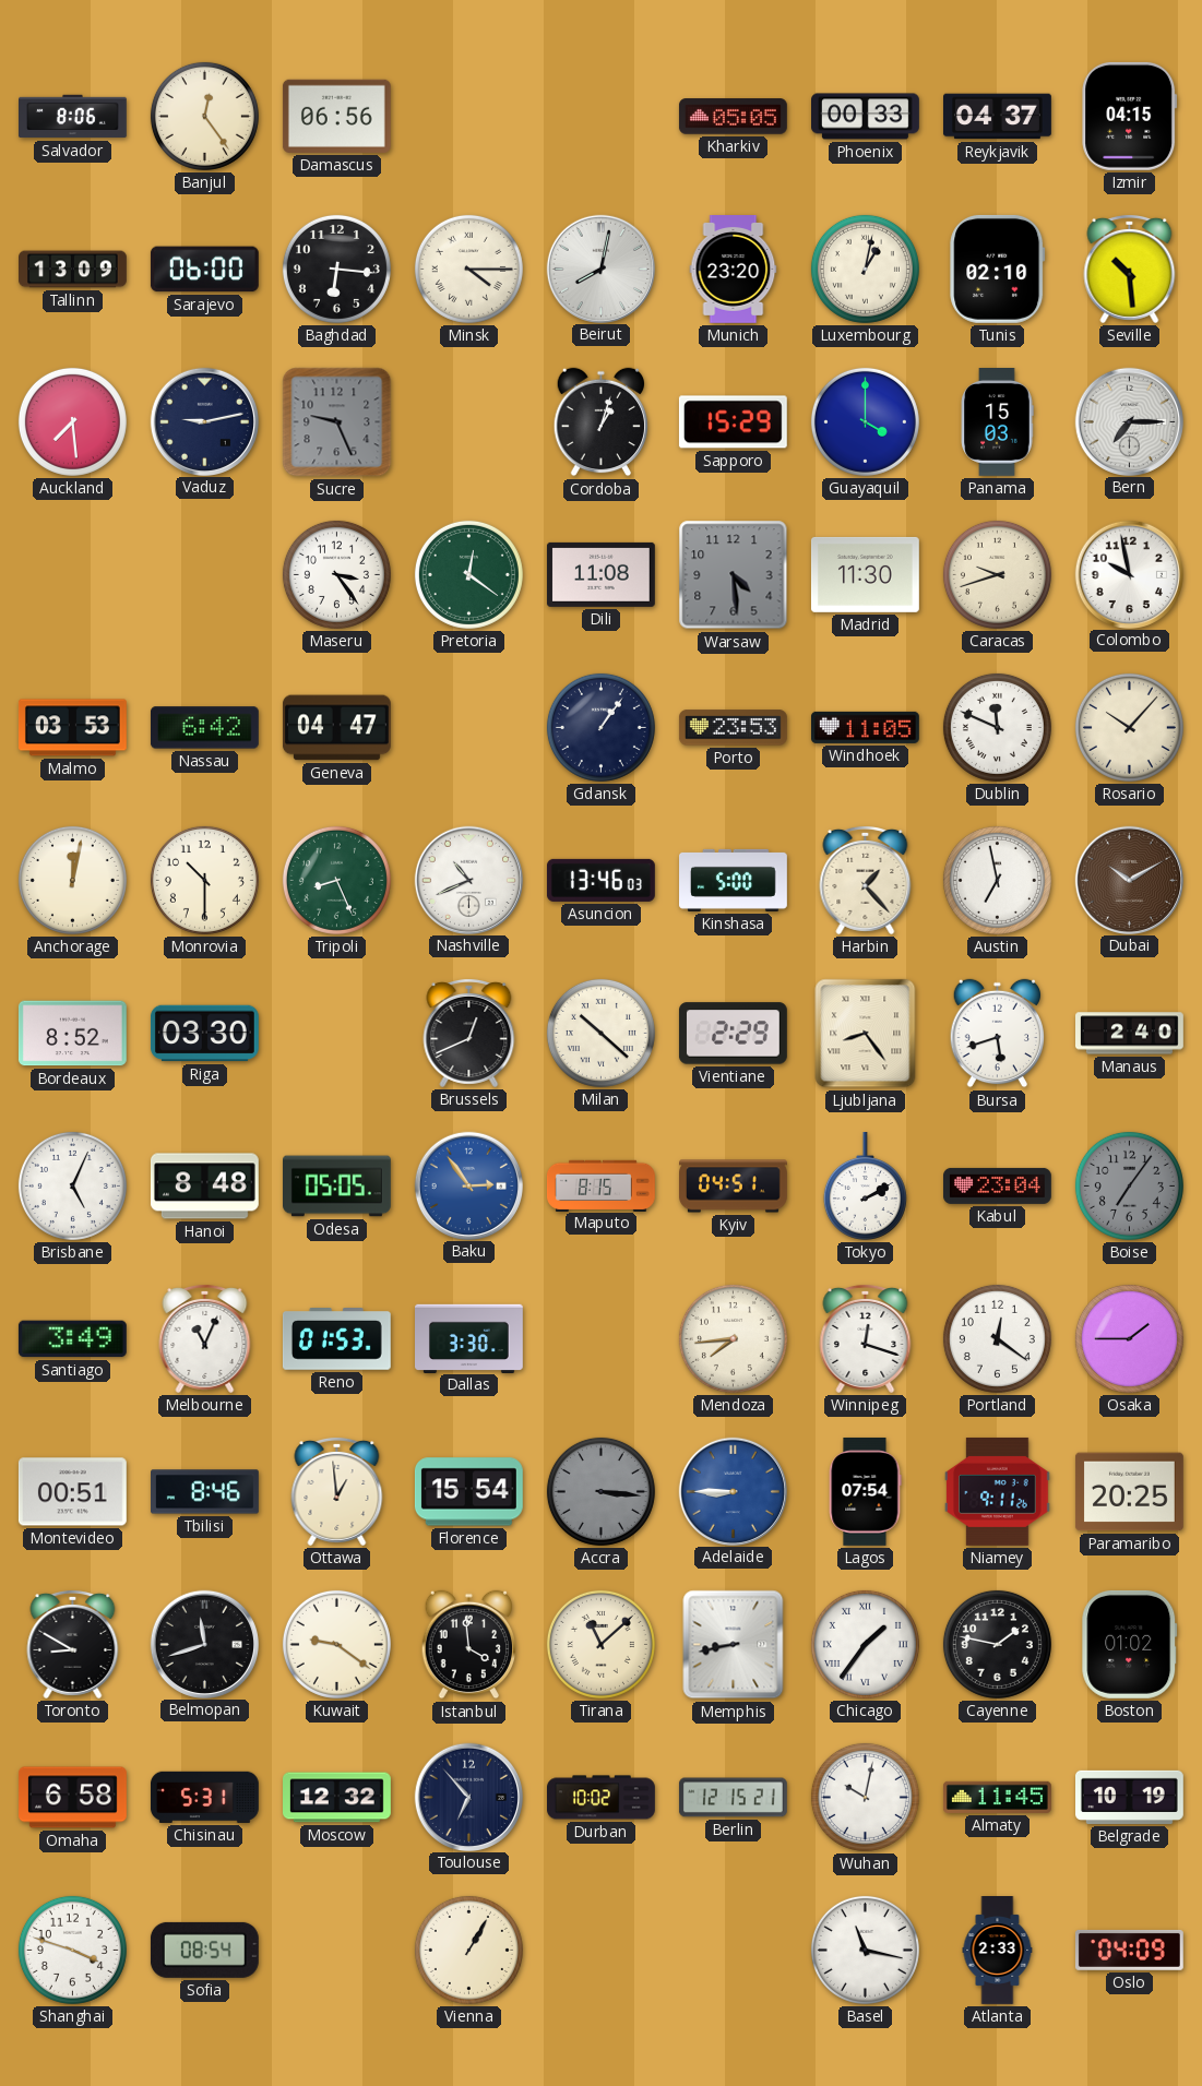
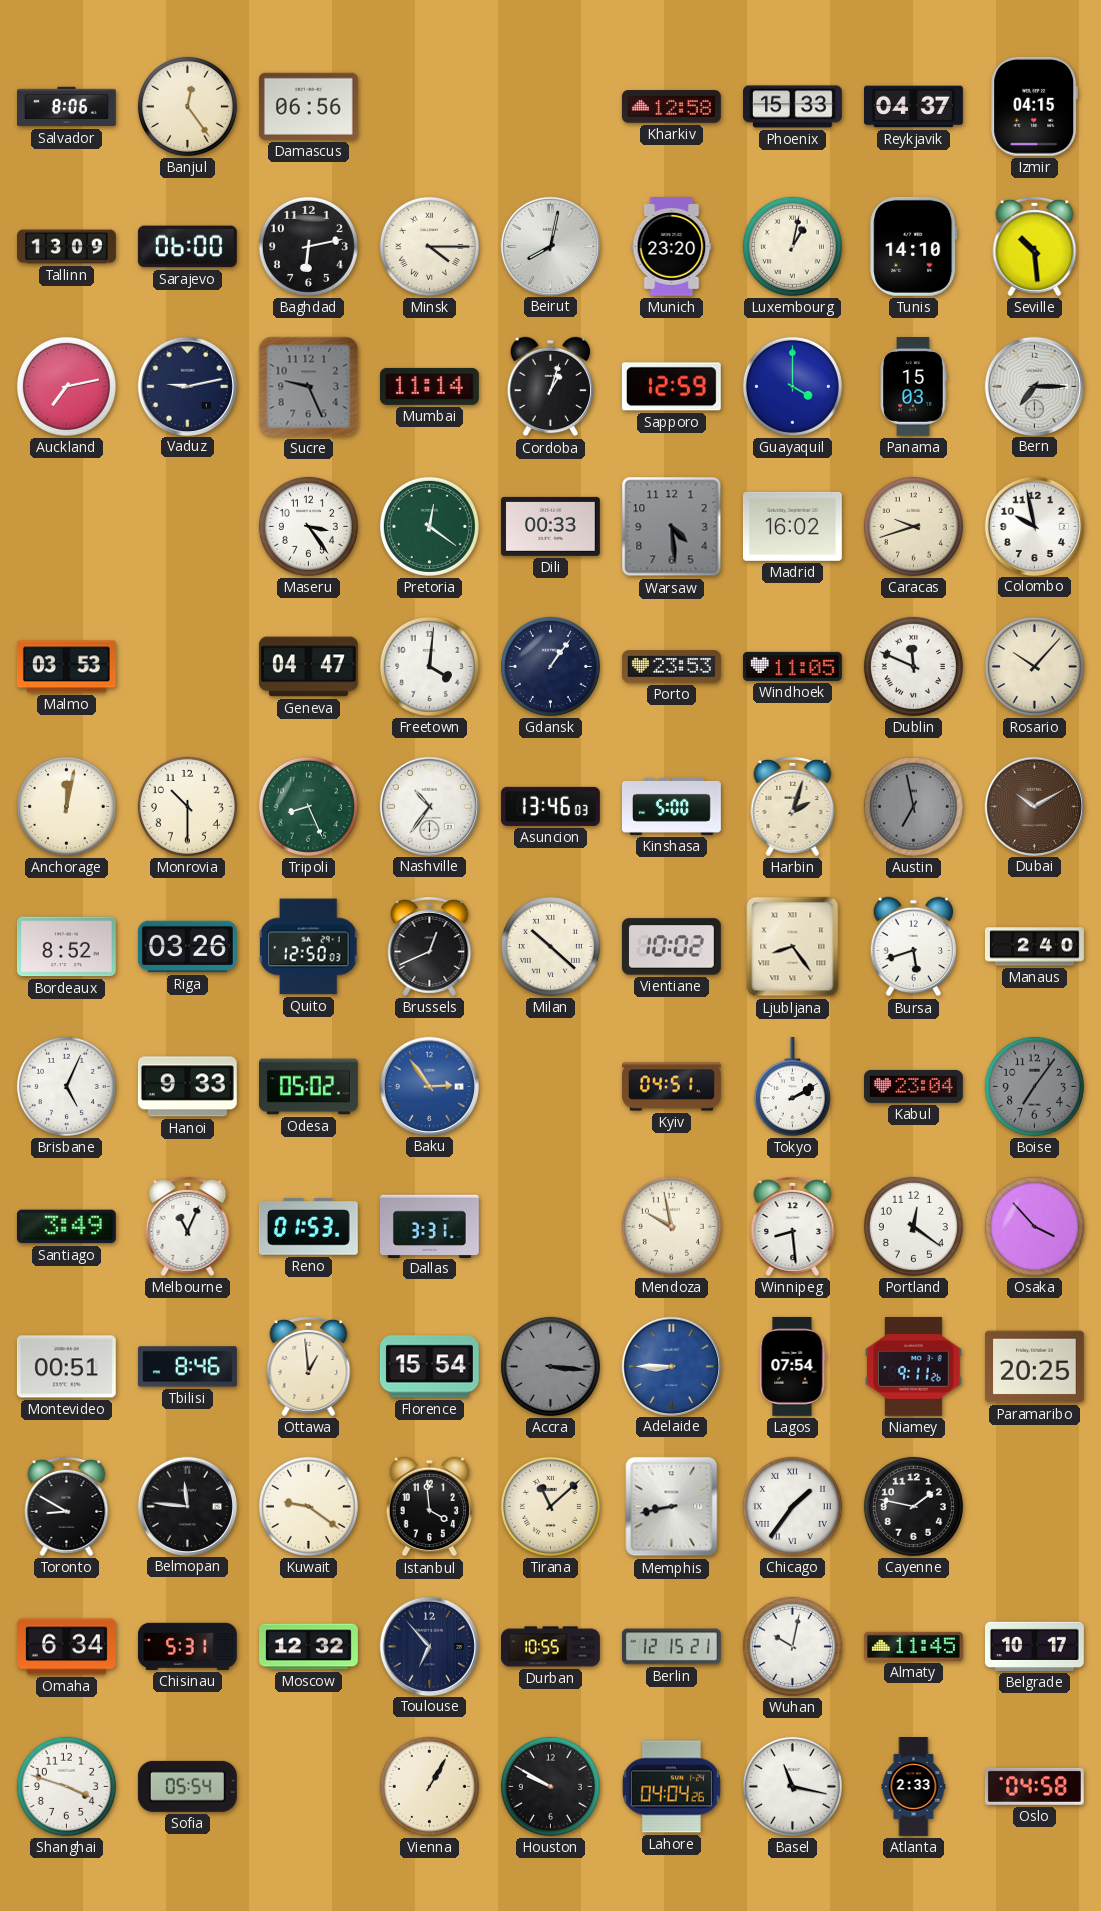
Kharkiv: 05:05 -> 12:58
Phoenix: 00:33 -> 15:33
Baghdad: 6:16 -> 6:13
Tunis: 02:10 -> 14:10
Auckland: 7:29 -> 7:13
Mumbai: none -> 11:14
Sapporo: 15:29 -> 12:59
Dili: 11:08 -> 00:33
Madrid: 11:30 -> 16:02
Nassau: 6:42 -> none
Freetown: none -> 4:01
Nashville: 10:41 -> 10:36
Harbin: 1:23 -> 2:03
Austin dial: white -> grey
Riga: 03:30 -> 03:26
Quito: none -> 12:50
Vientiane: 2:29 -> 10:02
Hanoi: 8:48 -> 9:33
Odesa: 05:05 -> 05:02
Maputo: 8:15 -> none
Dallas: 3:30 -> 3:31
Mendoza: 7:44 -> 9:58
Winnipeg: 12:18 -> 8:29
Osaka: 1:45 -> 3:53
Belmopan: 11:42 -> 11:46
Boston: 01:02 -> none
Omaha: 6:58 -> 6:34
Durban: 10:02 -> 10:55
Belgrade: 10:19 -> 10:17
Sofia: 08:54 -> 05:54
Houston: none -> 9:50
Lahore: none -> 04:04
Oslo: 04:09 -> 04:58
